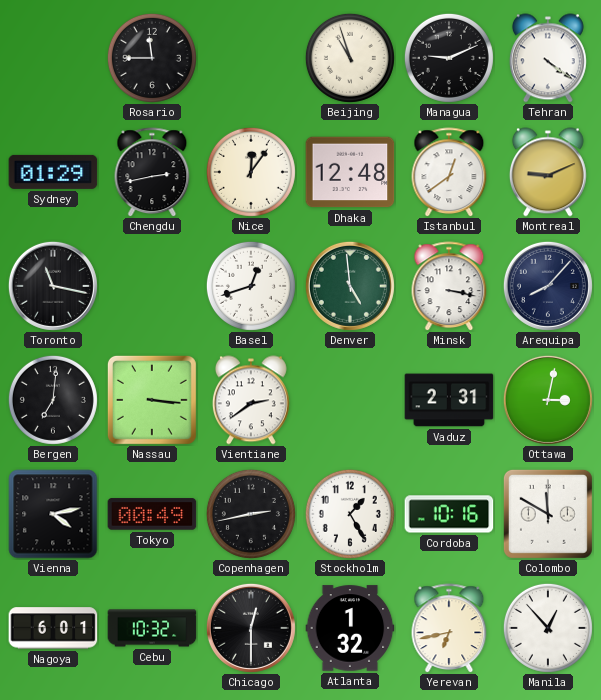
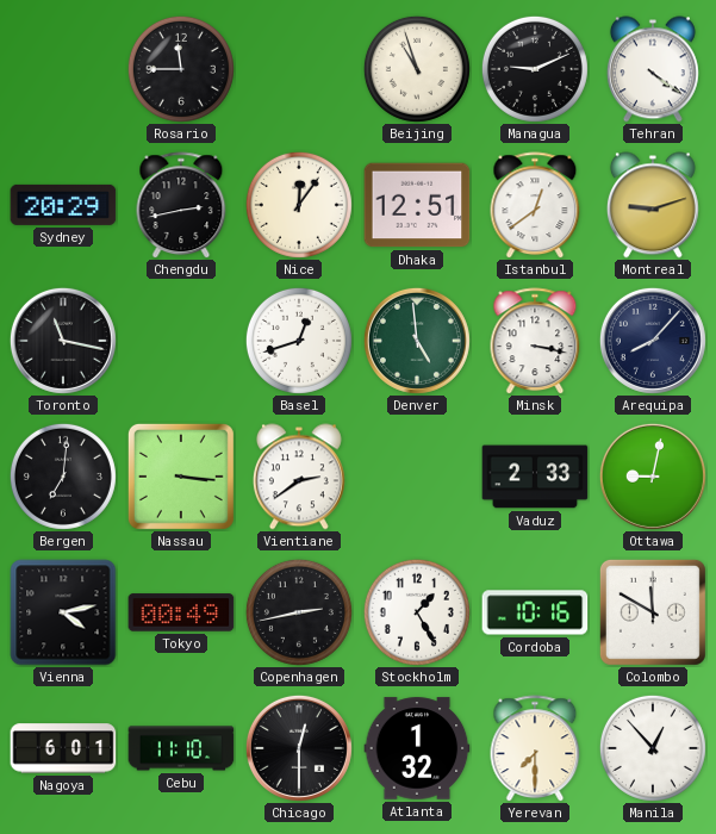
Sydney: 01:29 -> 20:29
Dhaka: 12:48 -> 12:51
Montreal: 9:11 -> 9:12
Vaduz: 2:31 -> 2:33
Ottawa: 3:02 -> 9:02
Cebu: 10:32 -> 11:10
Yerevan: 6:43 -> 7:30
